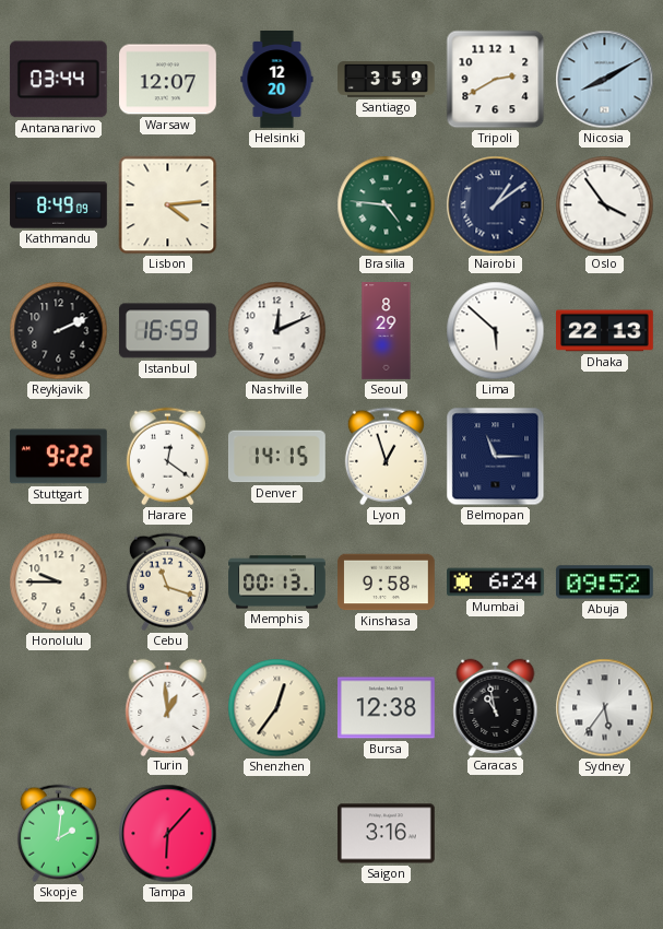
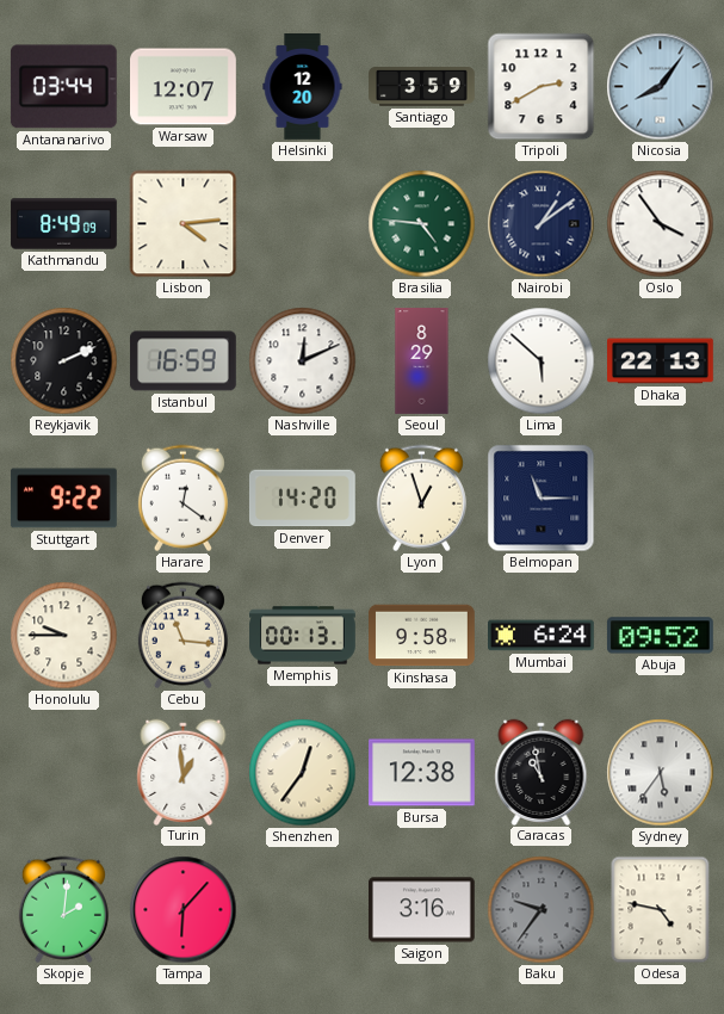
Nicosia: 8:10 -> 8:06
Denver: 14:15 -> 14:20
Cebu: 11:18 -> 11:16
Baku: none -> 9:36
Odesa: none -> 4:47
